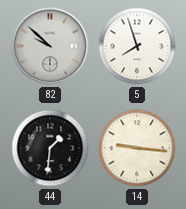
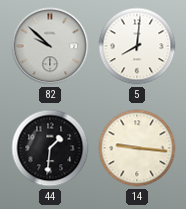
5: 7:57 -> 8:01
